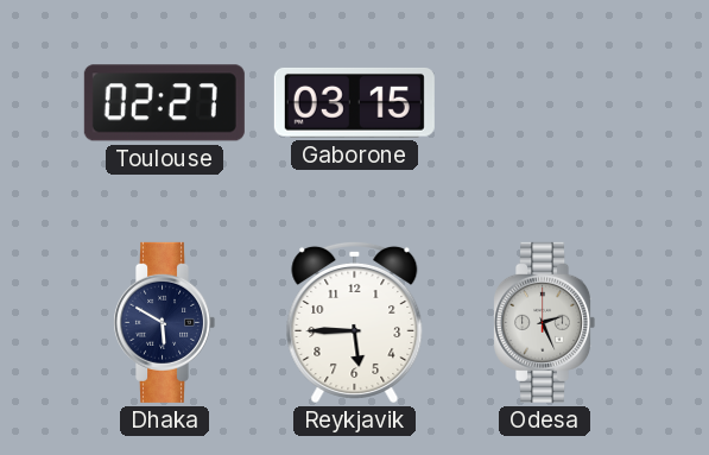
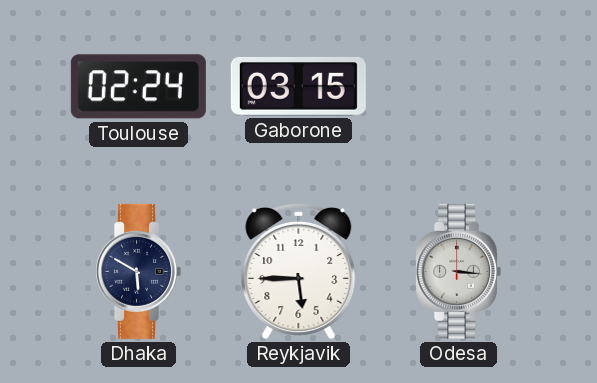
Toulouse: 02:27 -> 02:24
Odesa: 2:26 -> 3:16
